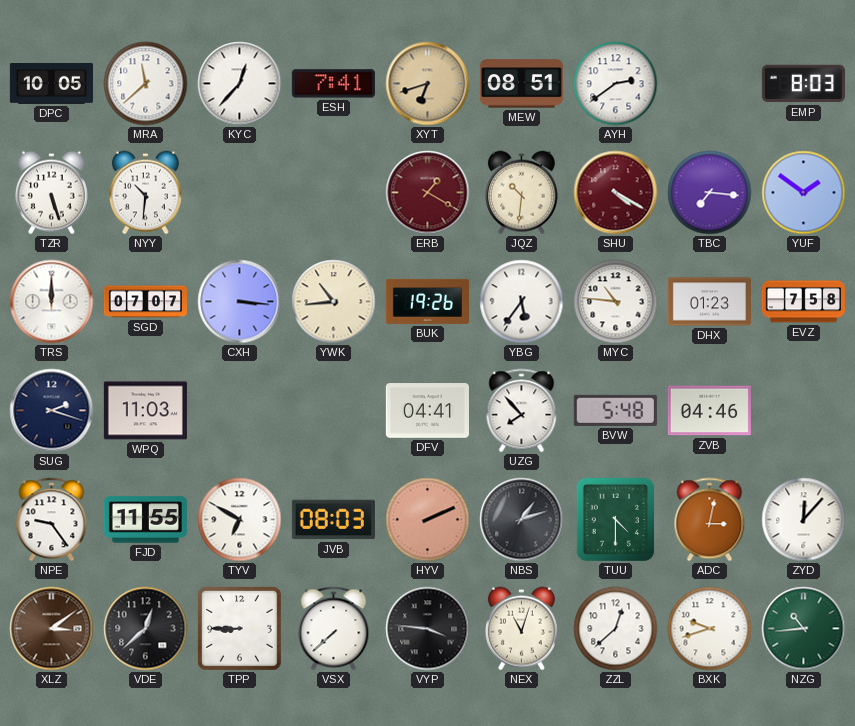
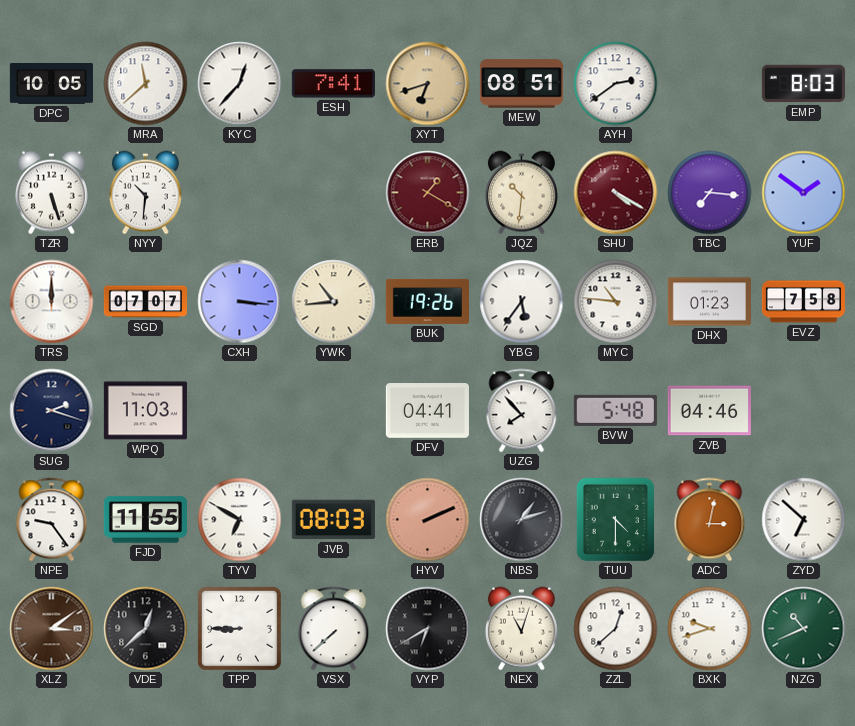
ZYD: 12:07 -> 6:52
VYP: 3:46 -> 6:40
NZG: 10:44 -> 10:41
